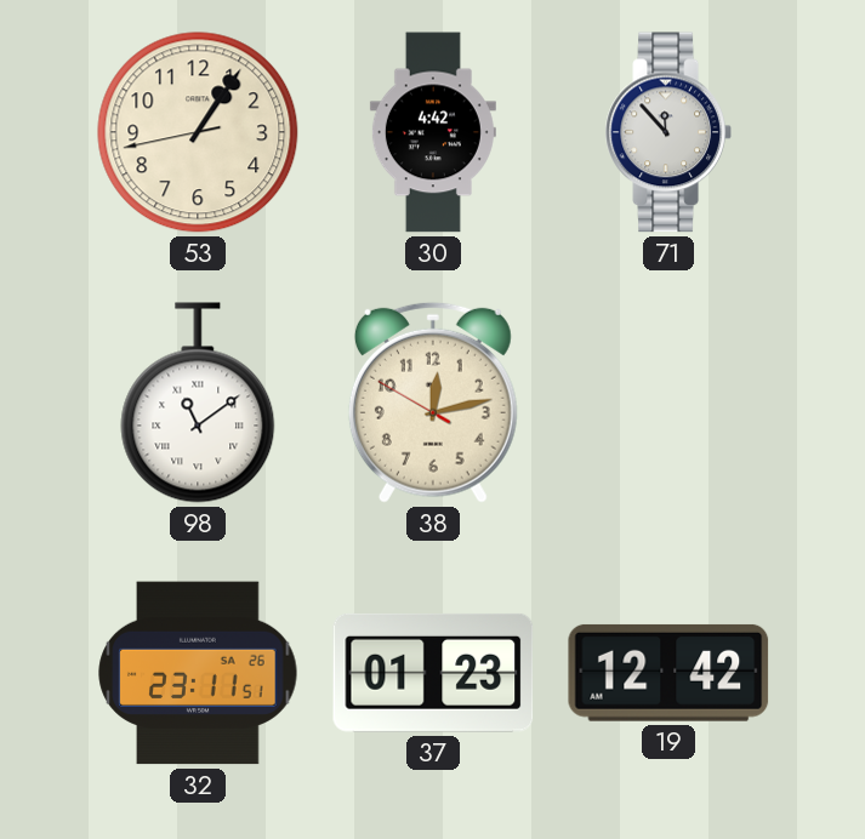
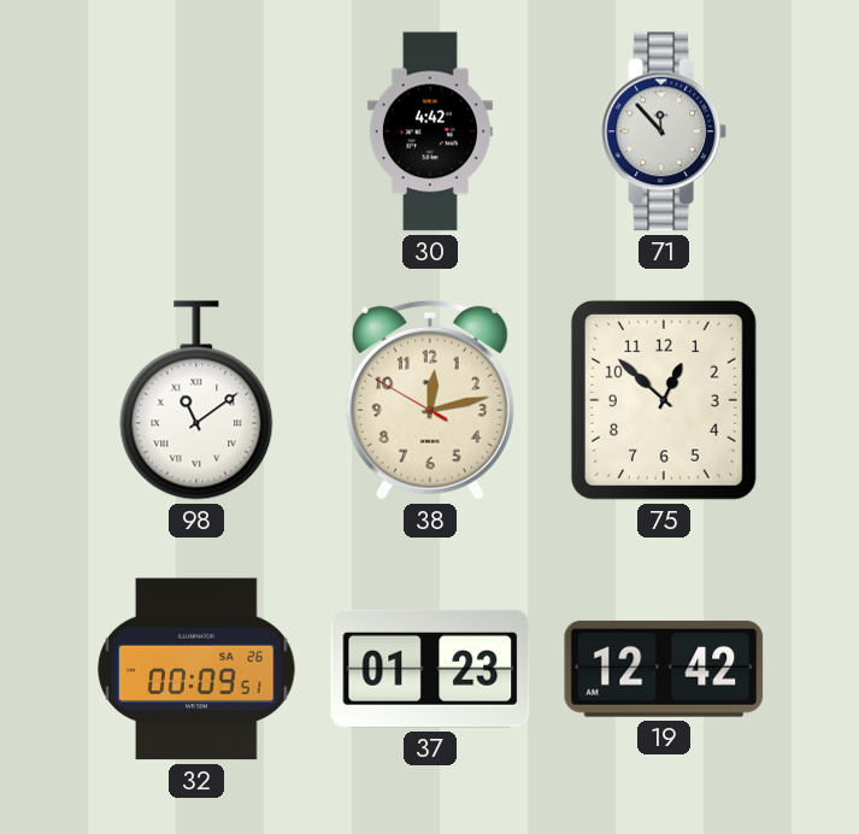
53: 1:05 -> none
75: none -> 12:52
32: 23:11 -> 00:09
